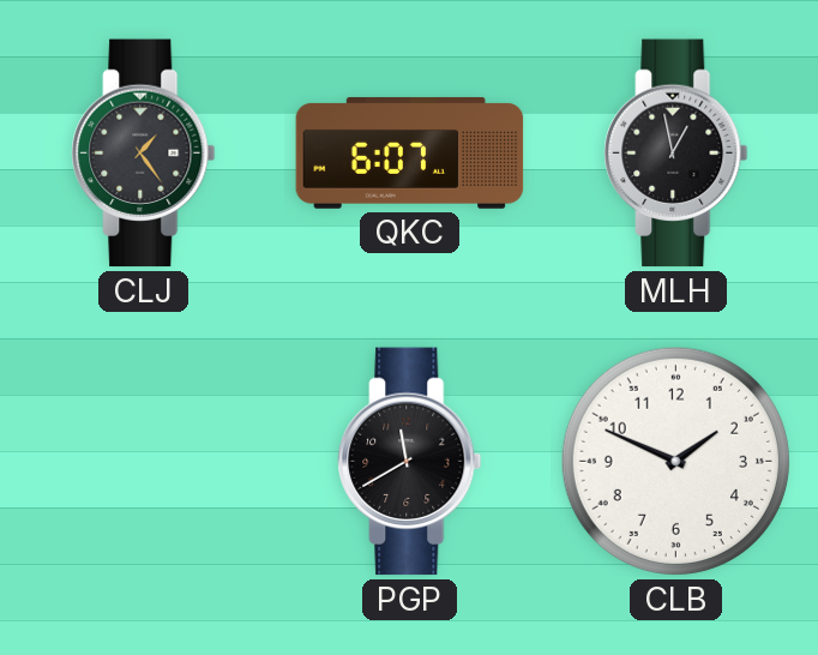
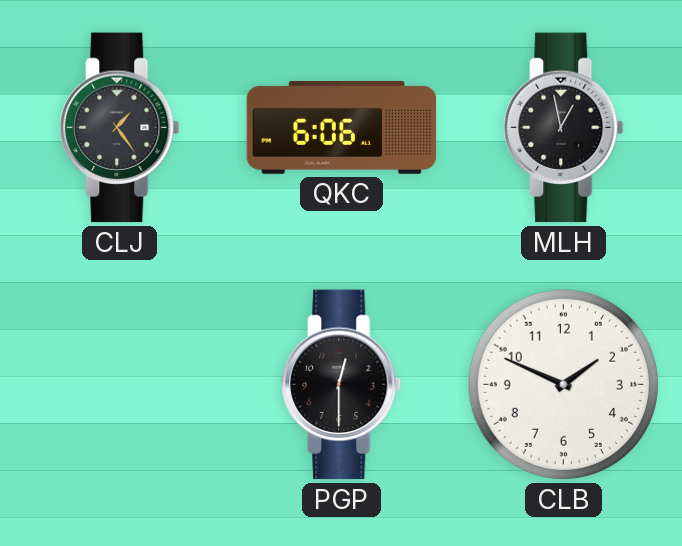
QKC: 6:07 -> 6:06
PGP: 11:40 -> 12:30
